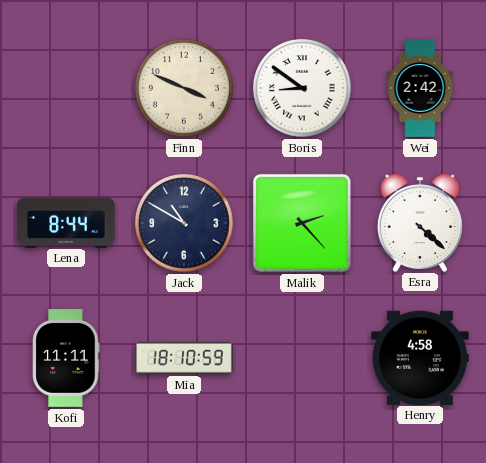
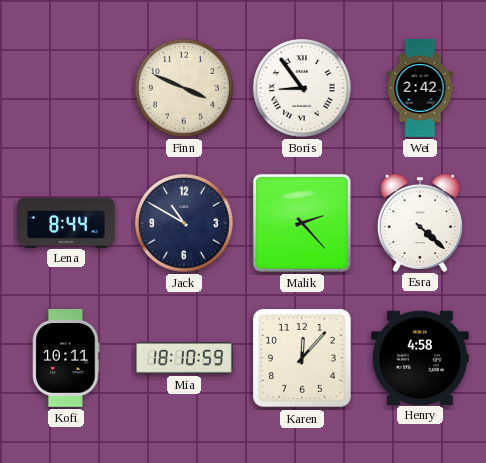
Boris: 8:51 -> 8:54
Kofi: 11:11 -> 10:11
Karen: none -> 12:07
